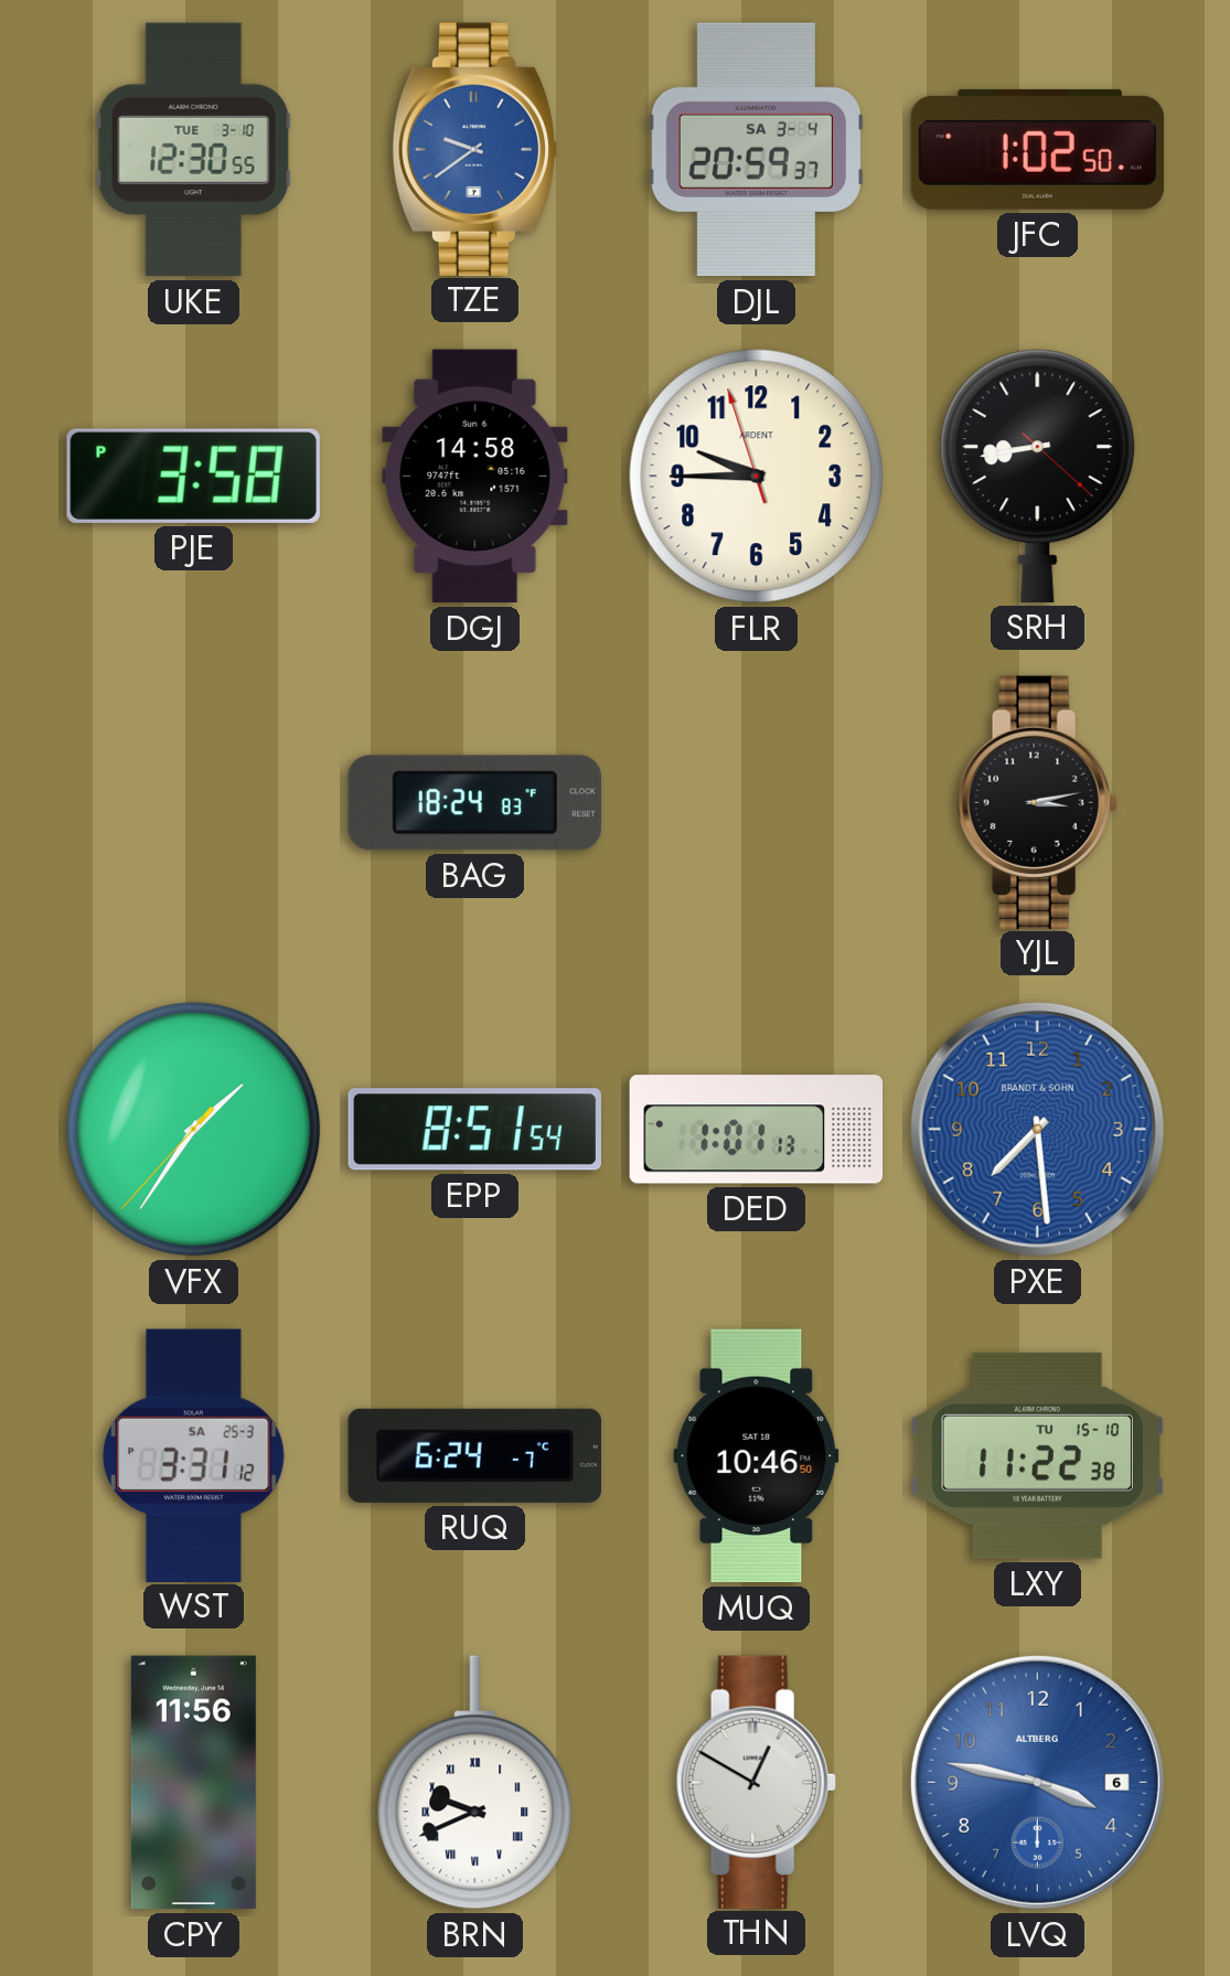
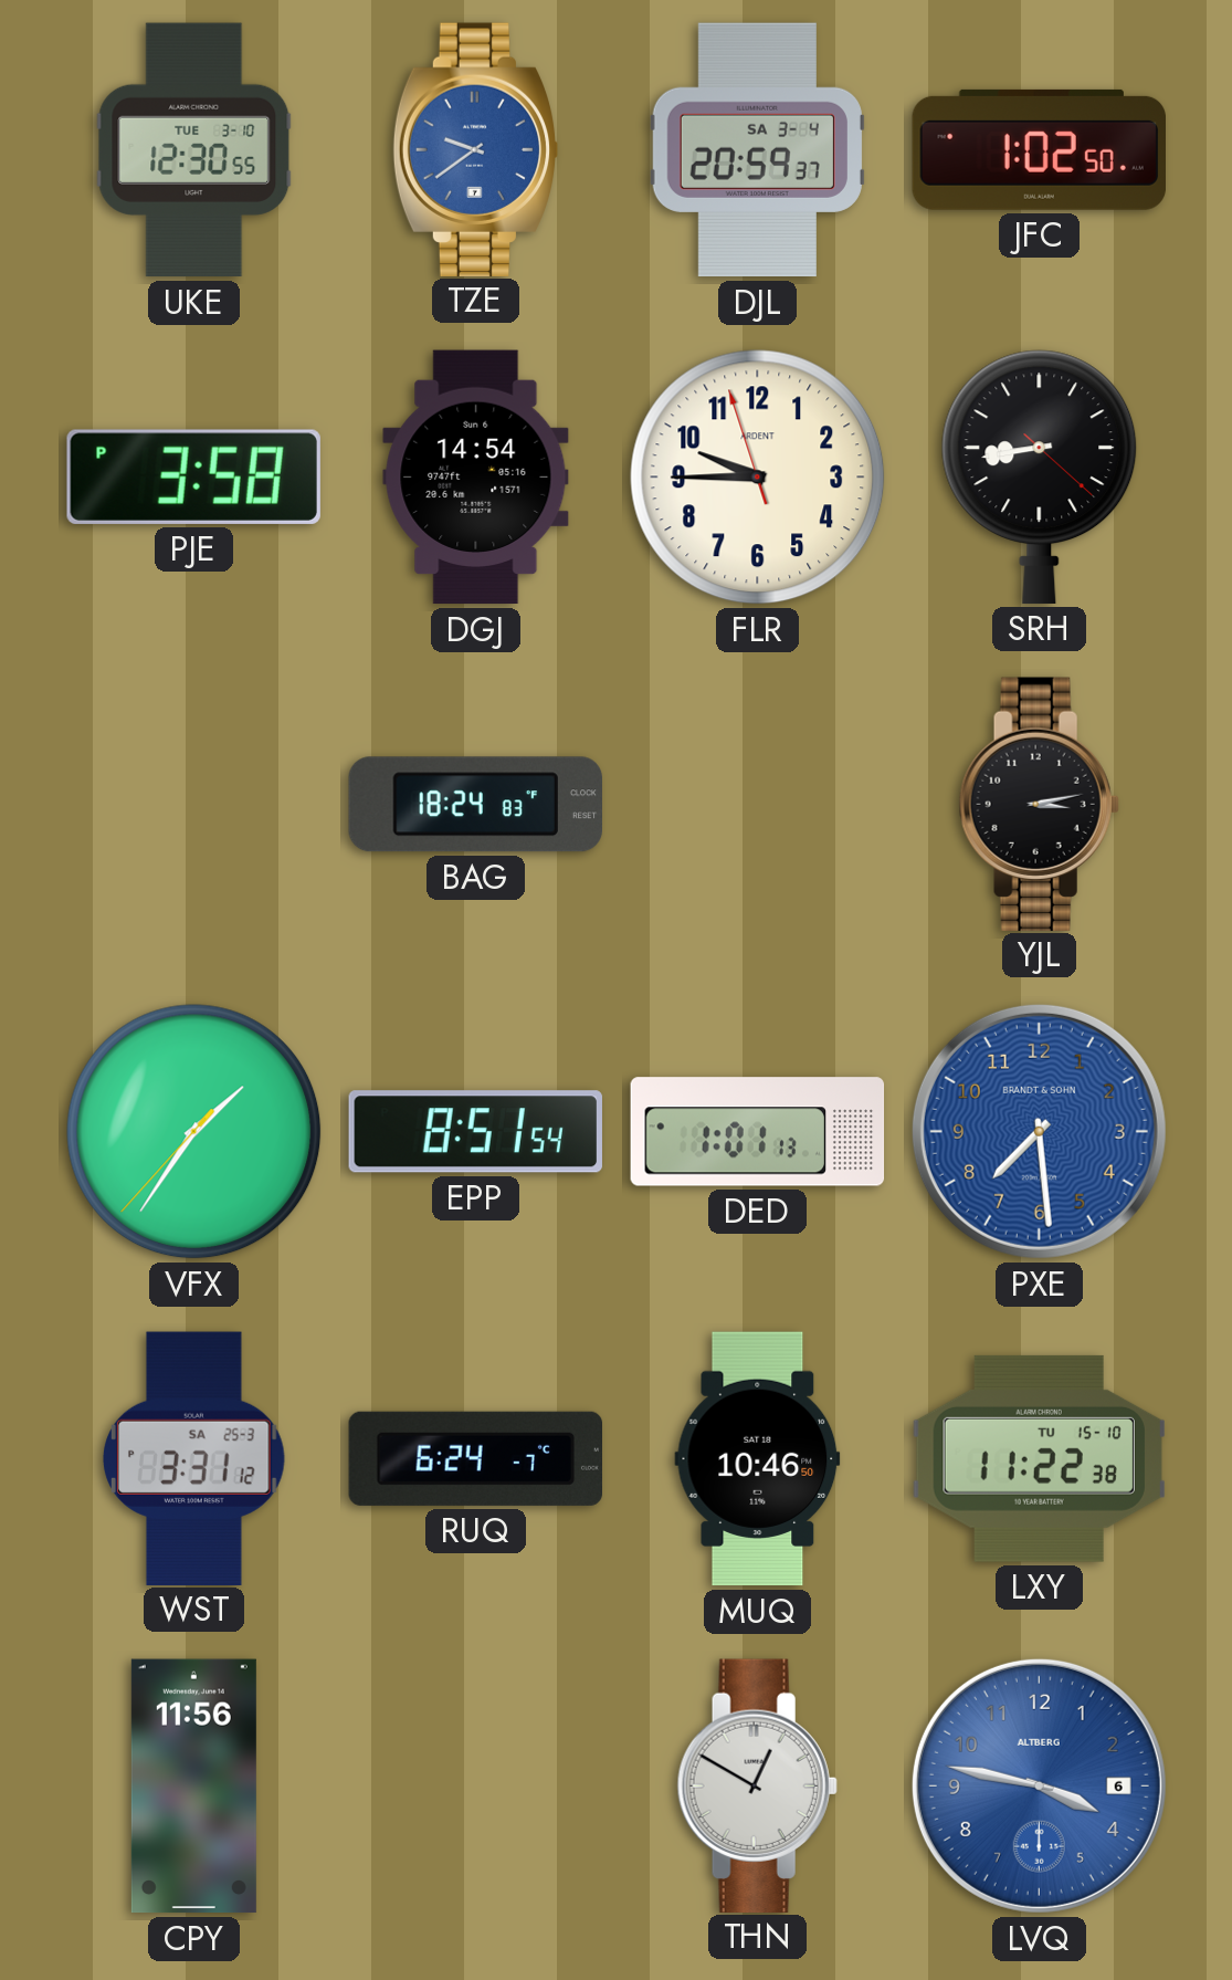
DGJ: 14:58 -> 14:54
BRN: 9:41 -> none
